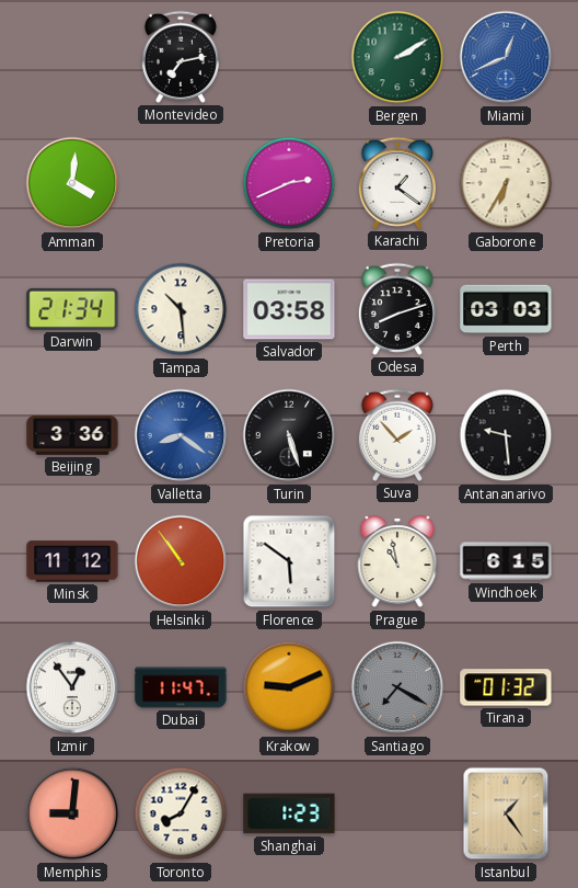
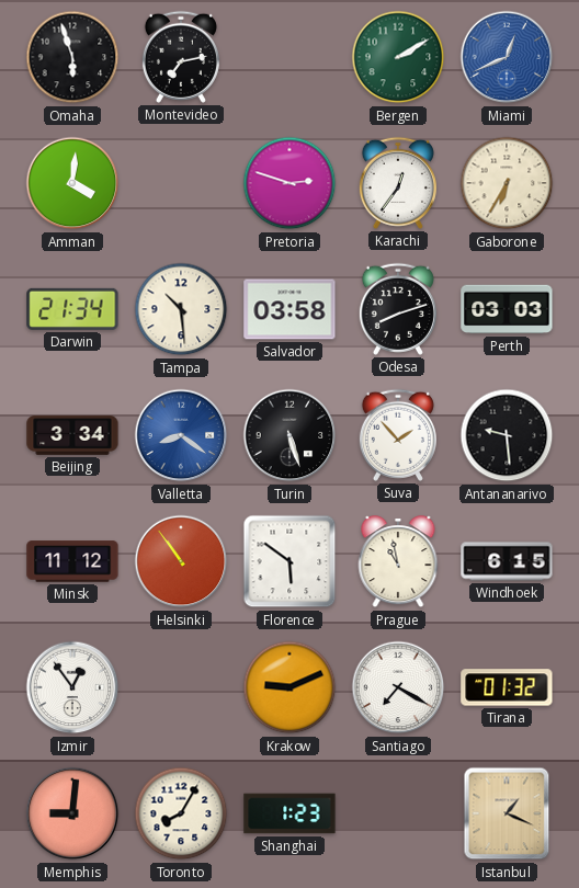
Omaha: none -> 5:57
Pretoria: 2:41 -> 2:48
Karachi: 1:21 -> 12:36
Beijing: 3:36 -> 3:34
Dubai: 11:47 -> none
Santiago dial: grey -> white
Istanbul: 1:24 -> 1:19
